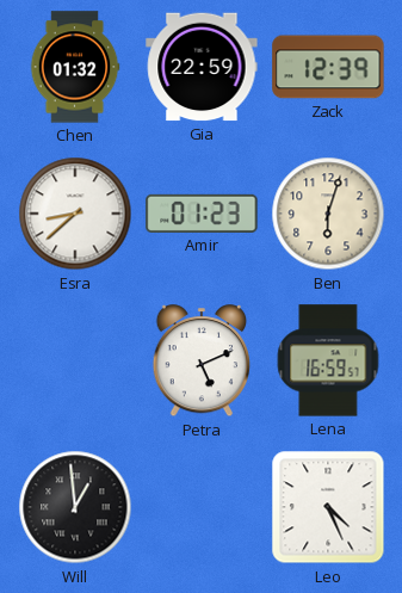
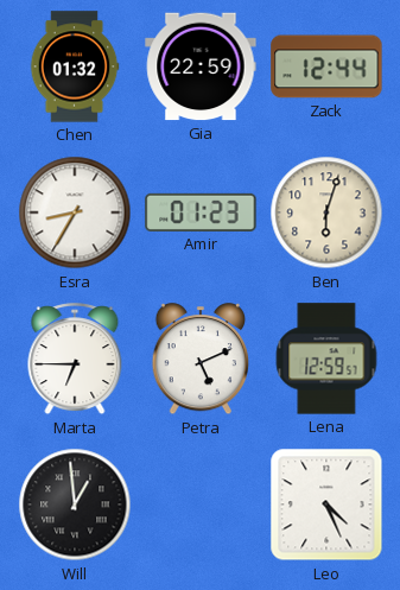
Zack: 12:39 -> 12:44
Esra: 8:38 -> 8:35
Marta: none -> 6:45
Lena: 16:59 -> 12:59
